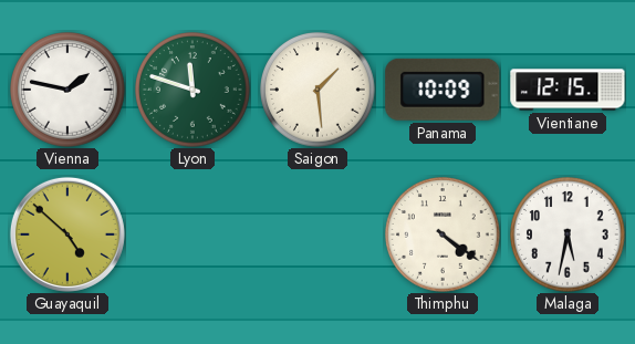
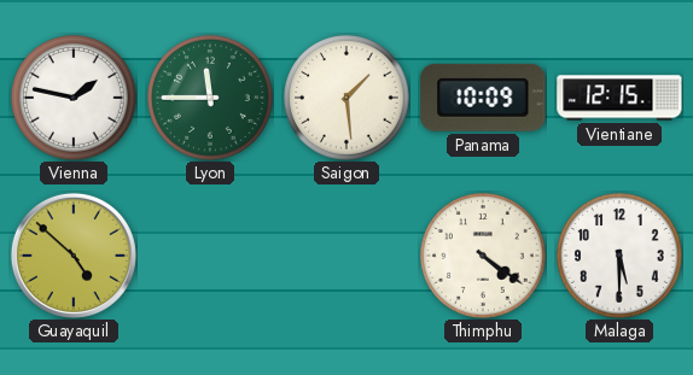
Lyon: 11:48 -> 11:45
Malaga: 5:32 -> 5:30
